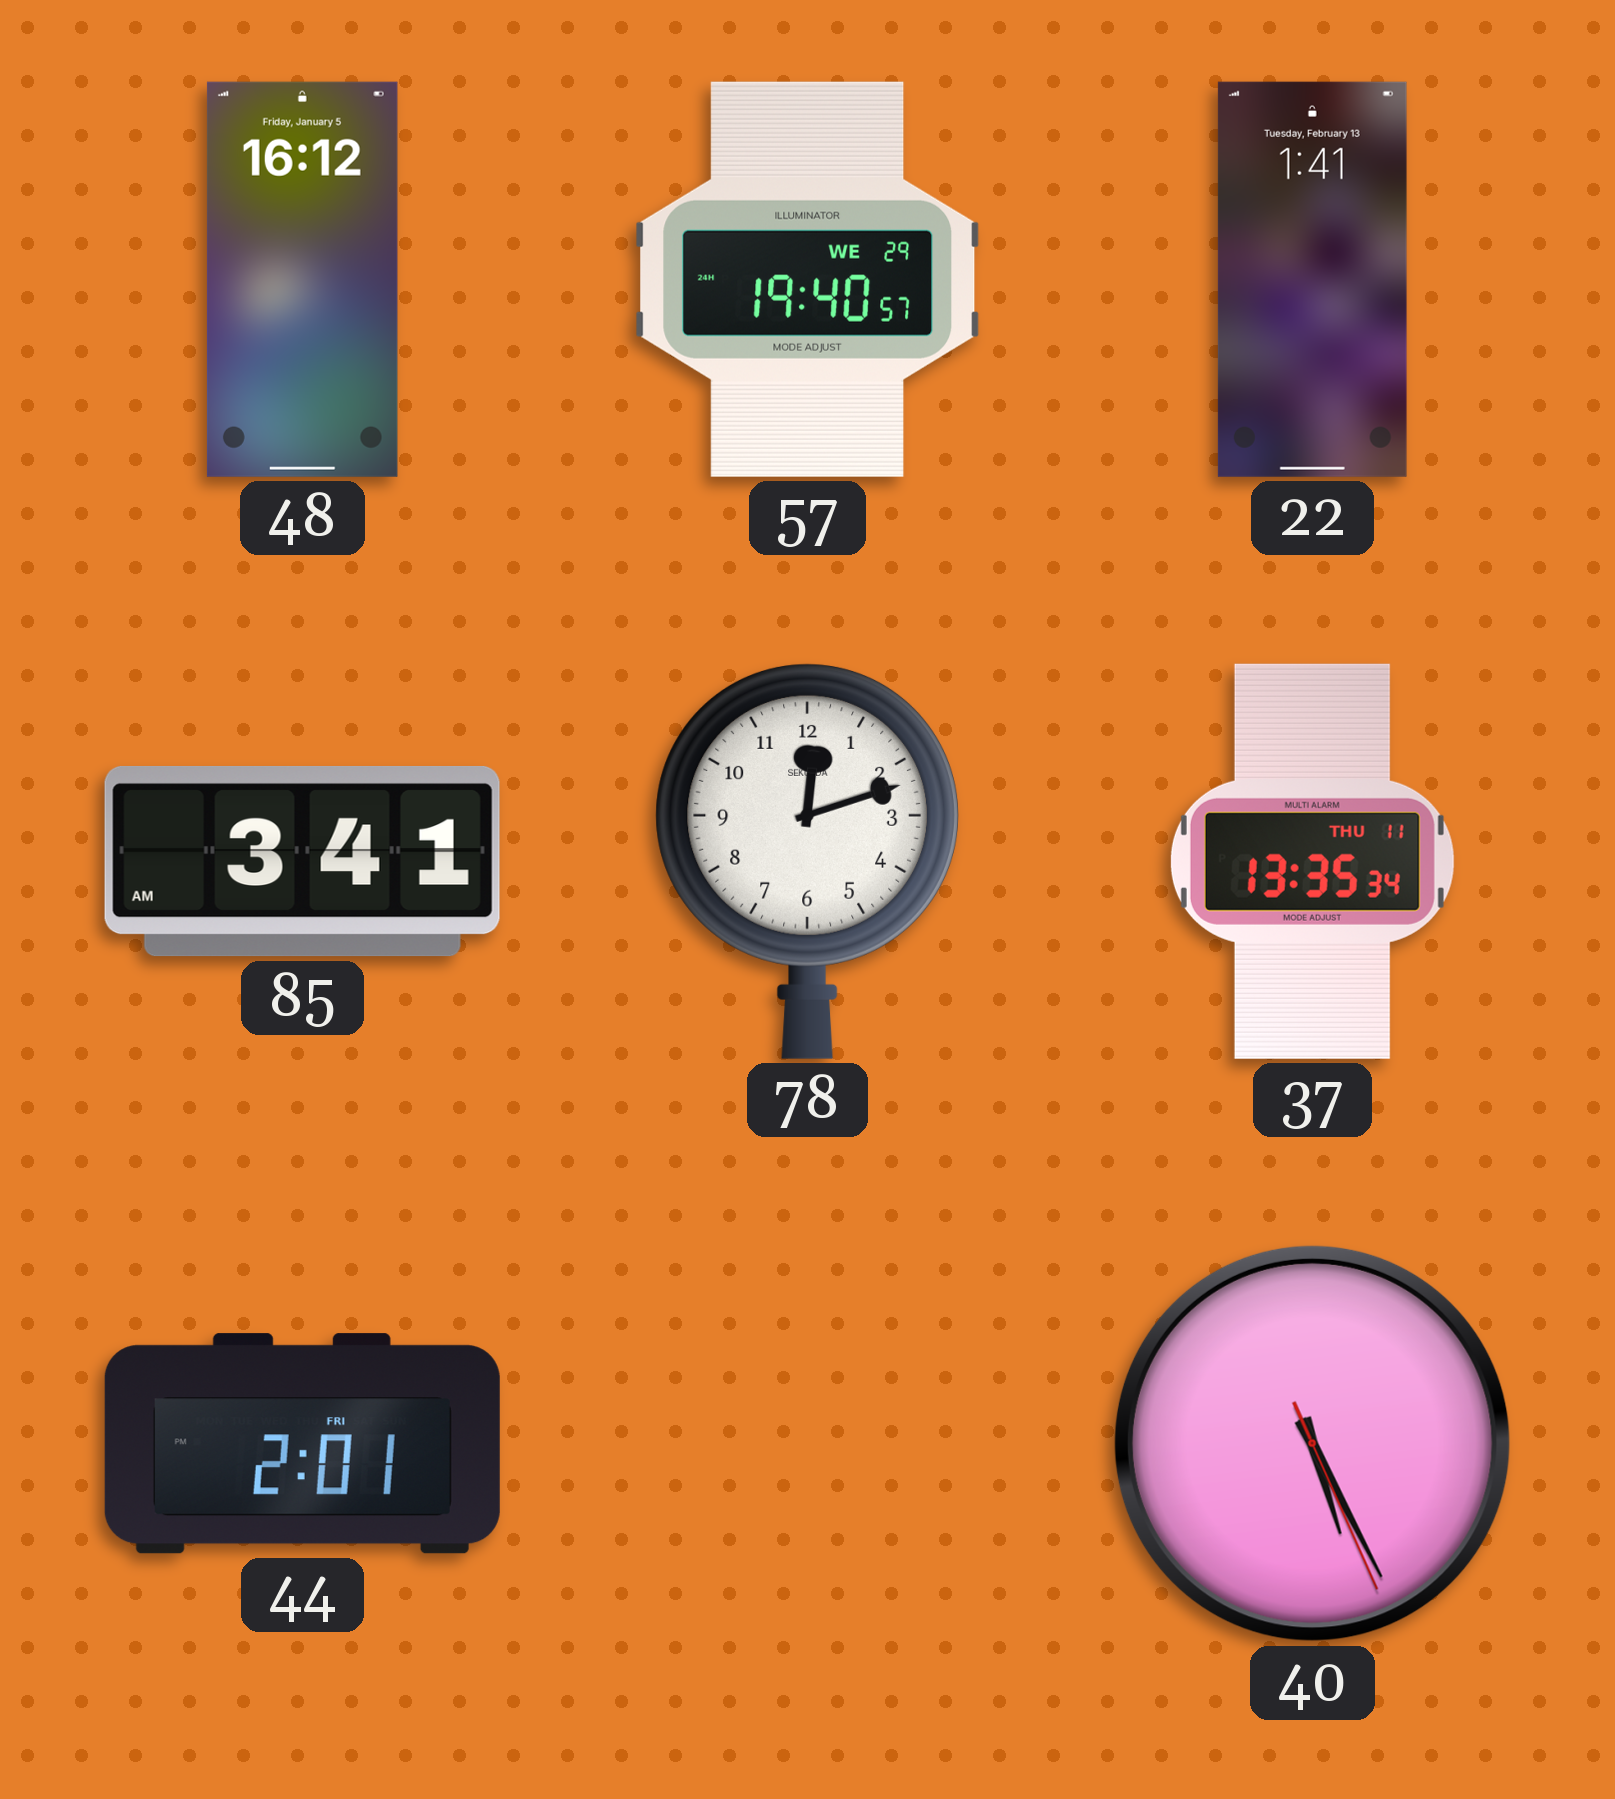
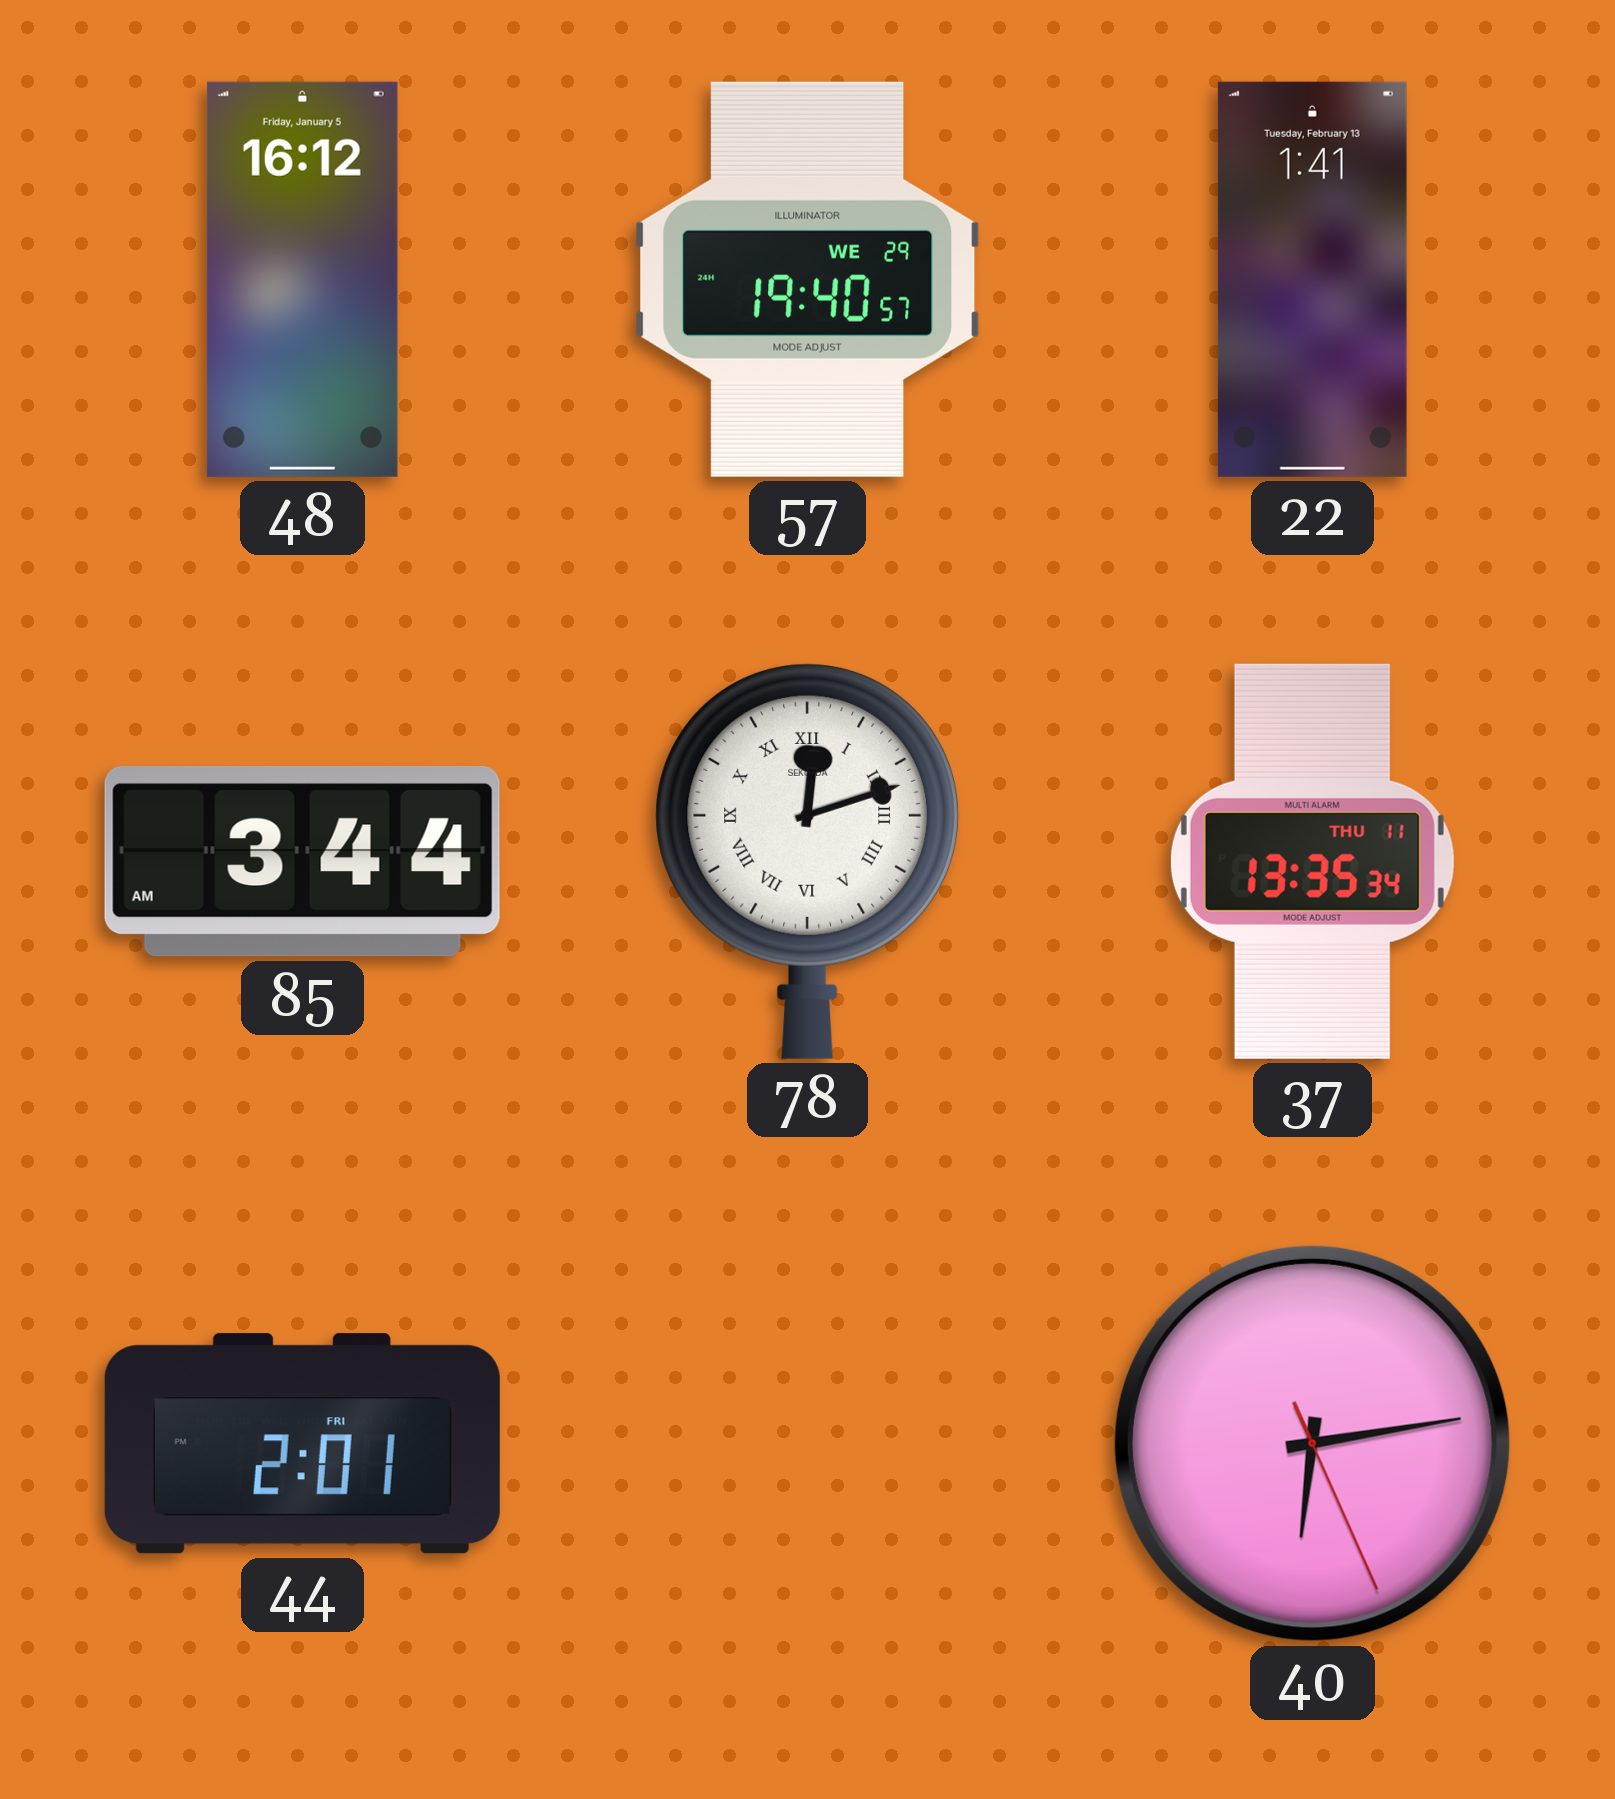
85: 3:41 -> 3:44
78 numerals: Arabic -> Roman
40: 5:25 -> 6:13
